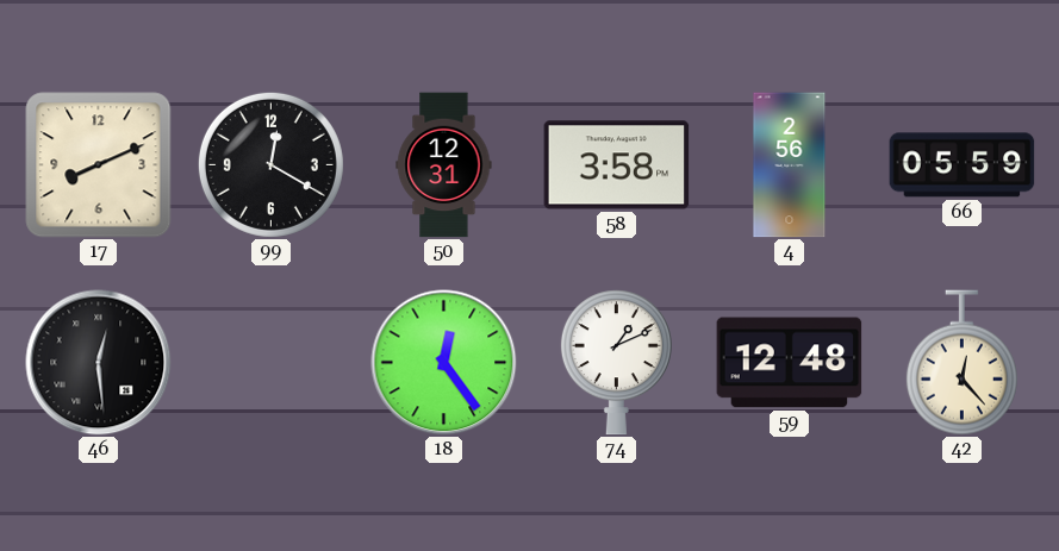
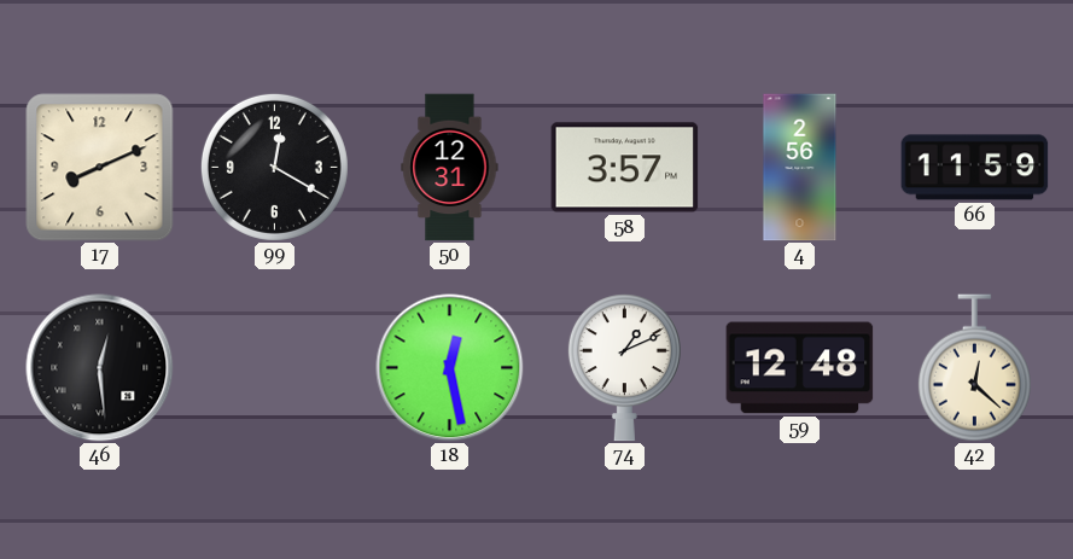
58: 3:58 -> 3:57
66: 05:59 -> 11:59
18: 12:24 -> 12:28
42: 12:23 -> 12:22
